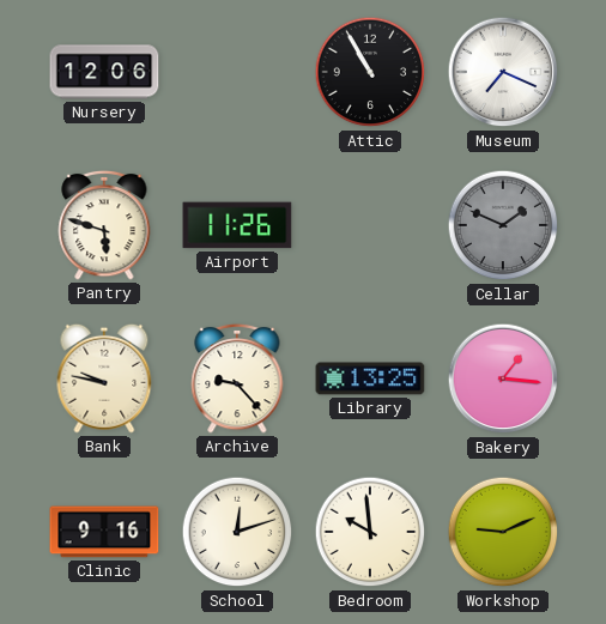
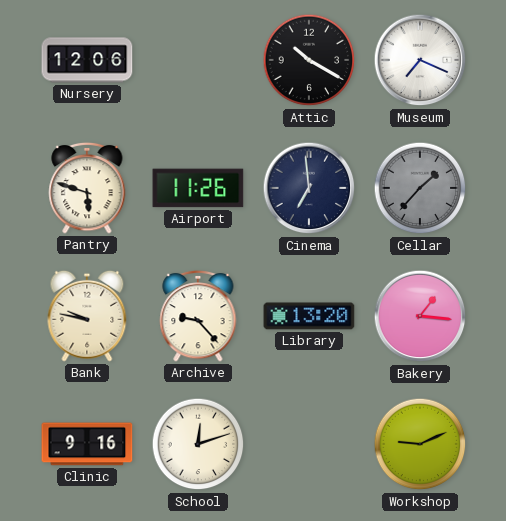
Attic: 10:55 -> 10:20
Cinema: none -> 6:59
Cellar: 1:49 -> 1:37
Library: 13:25 -> 13:20
Bedroom: 9:59 -> none
